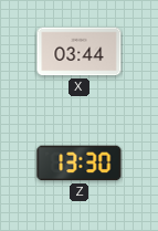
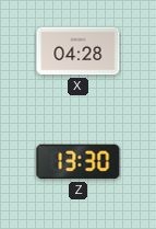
X: 03:44 -> 04:28
